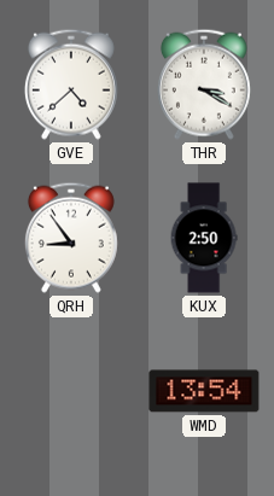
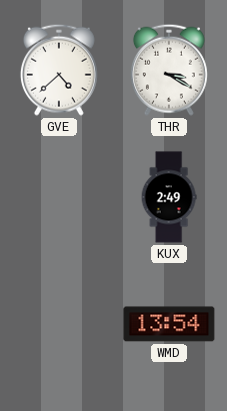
QRH: 8:54 -> none
KUX: 2:50 -> 2:49
